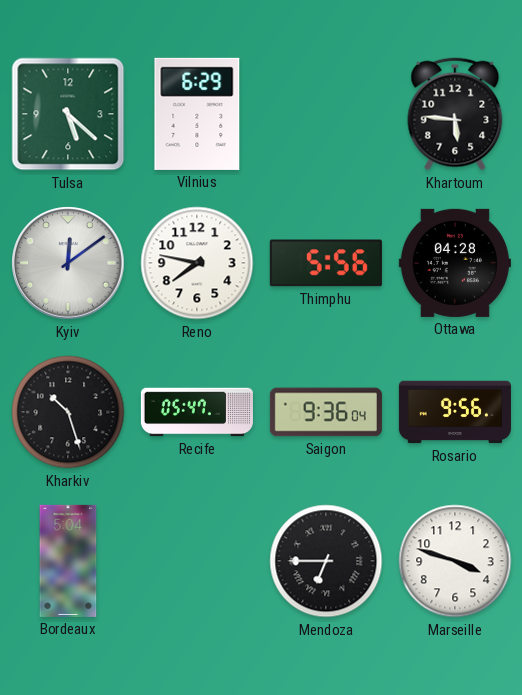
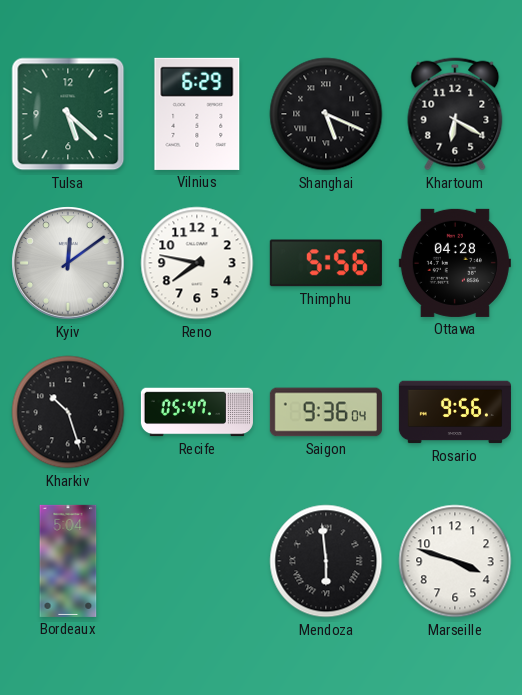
Shanghai: none -> 5:19
Khartoum: 5:46 -> 6:20
Mendoza: 6:45 -> 5:59
